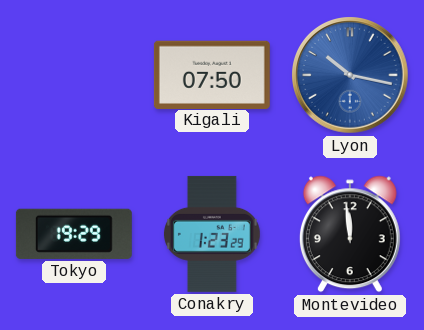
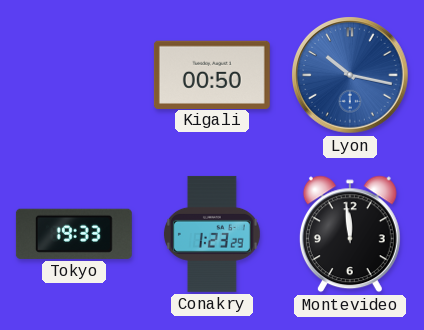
Kigali: 07:50 -> 00:50
Tokyo: 19:29 -> 19:33
